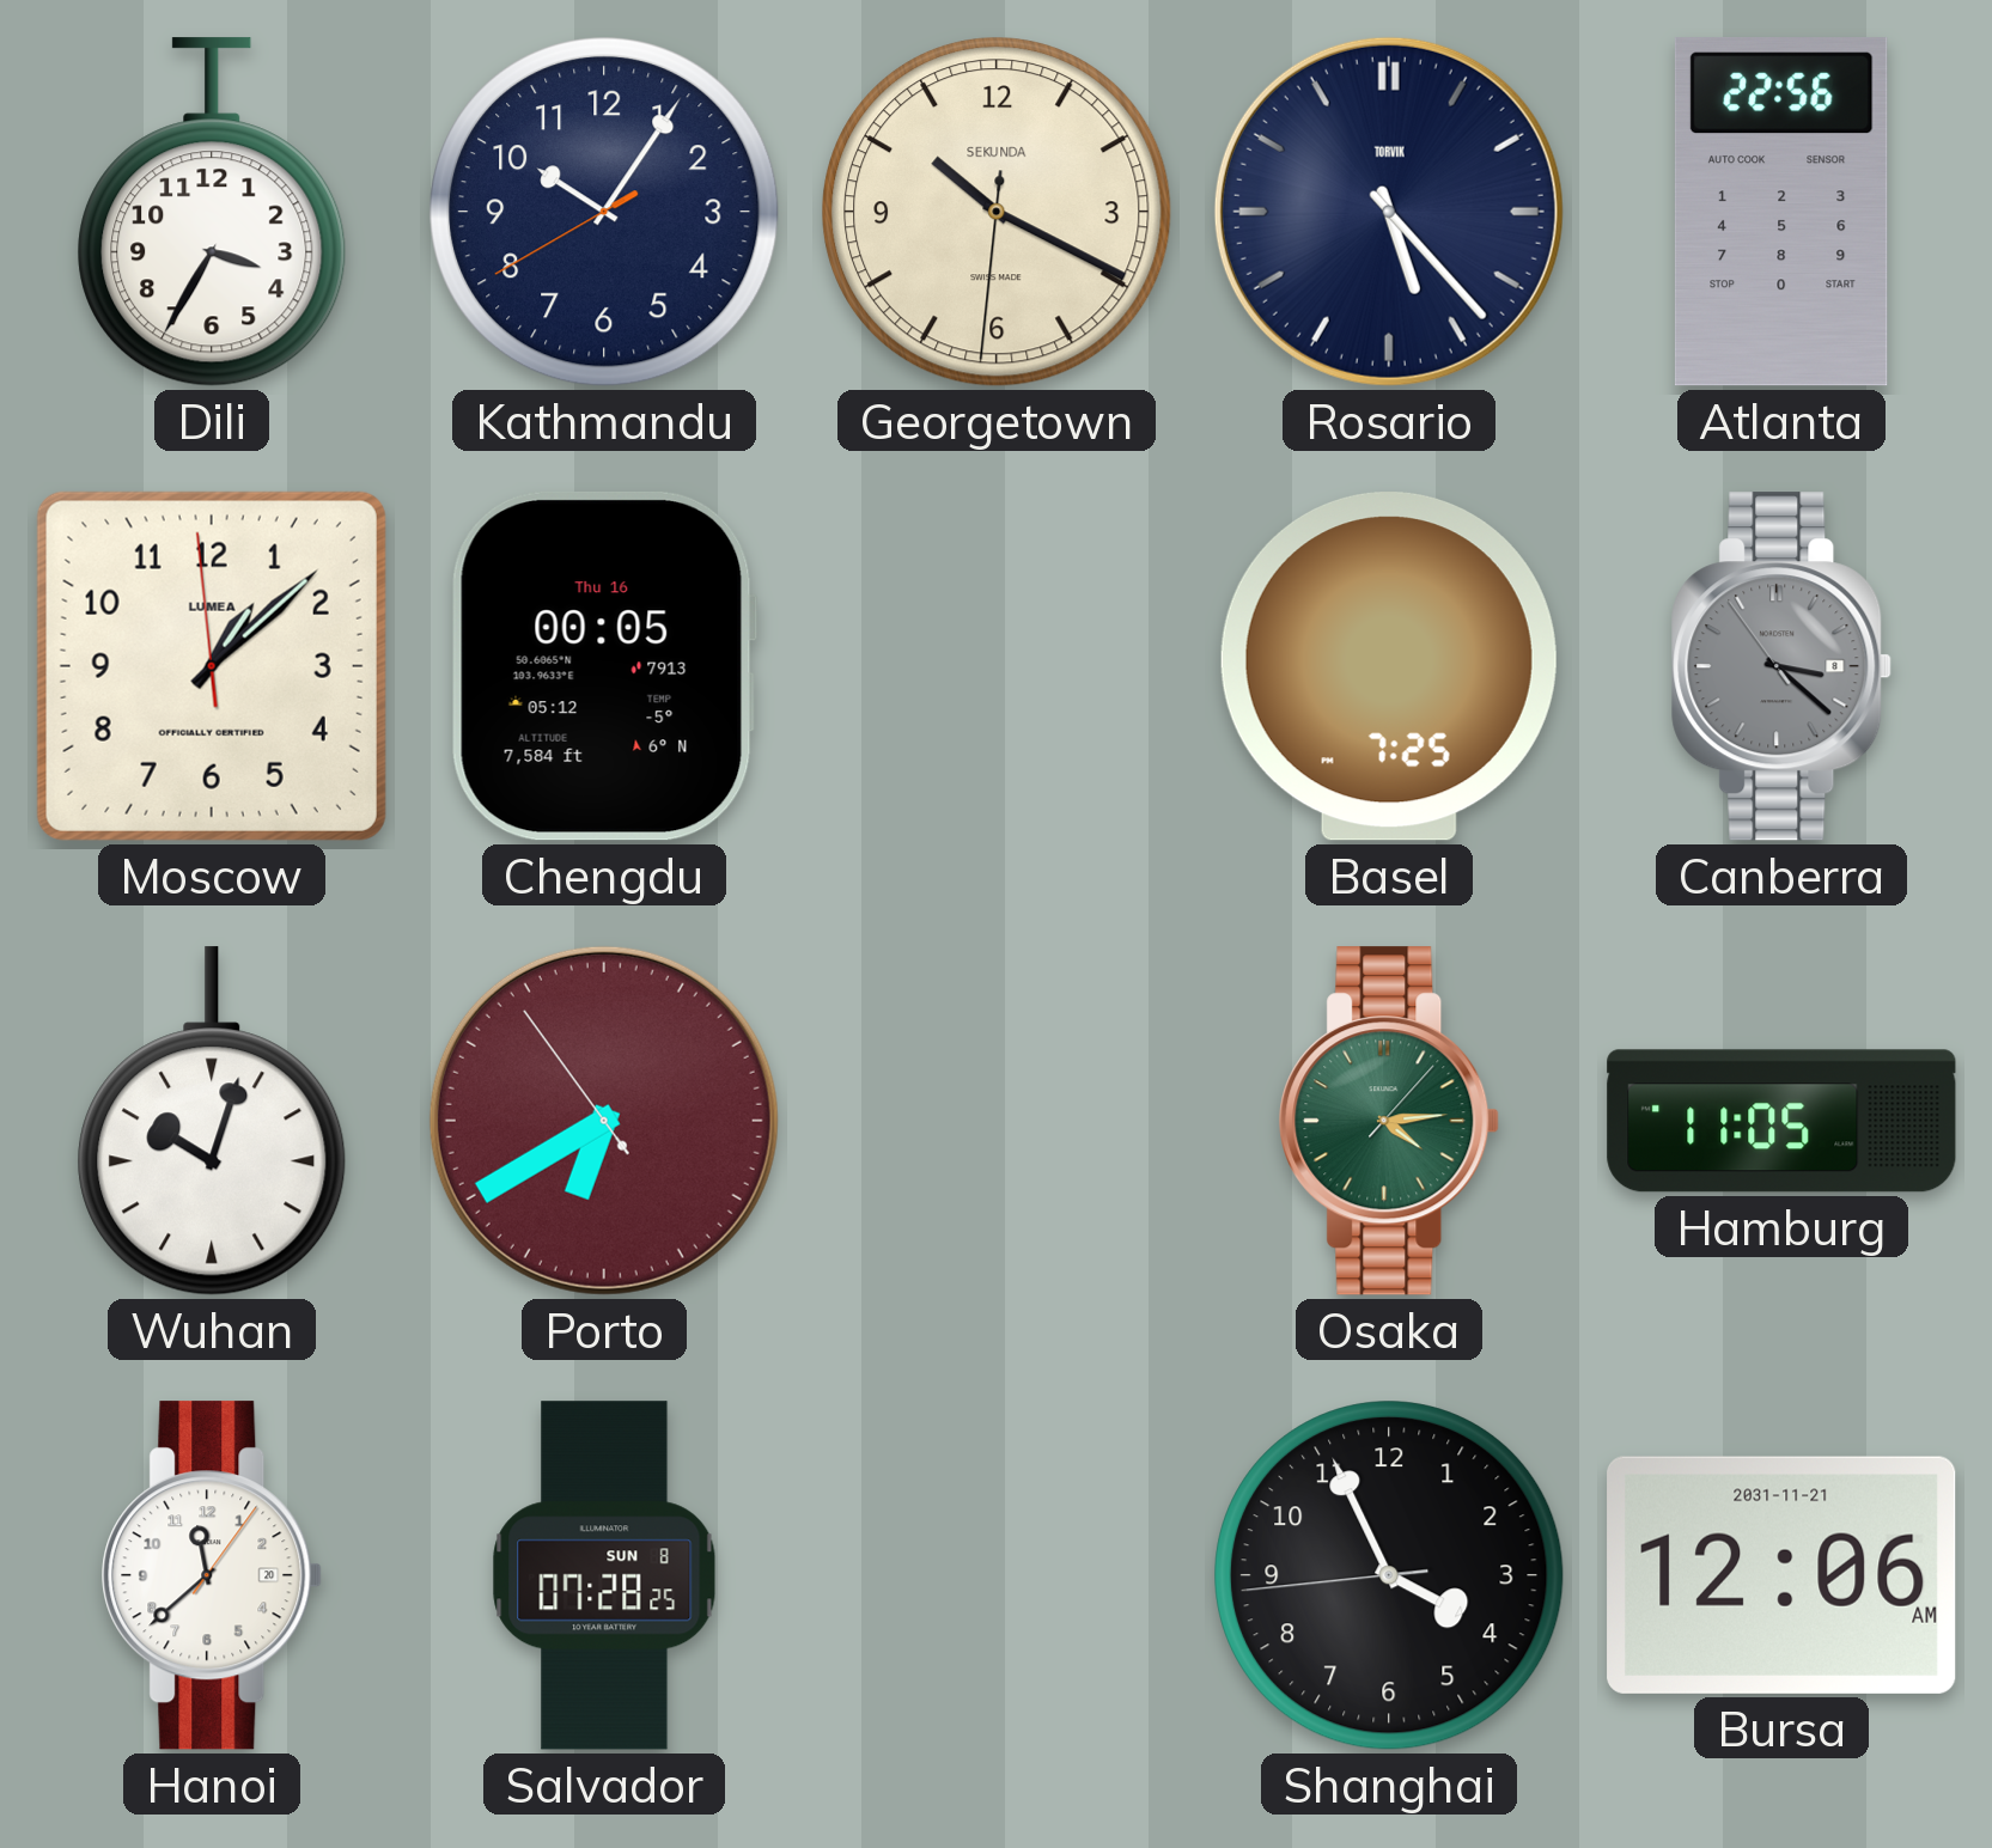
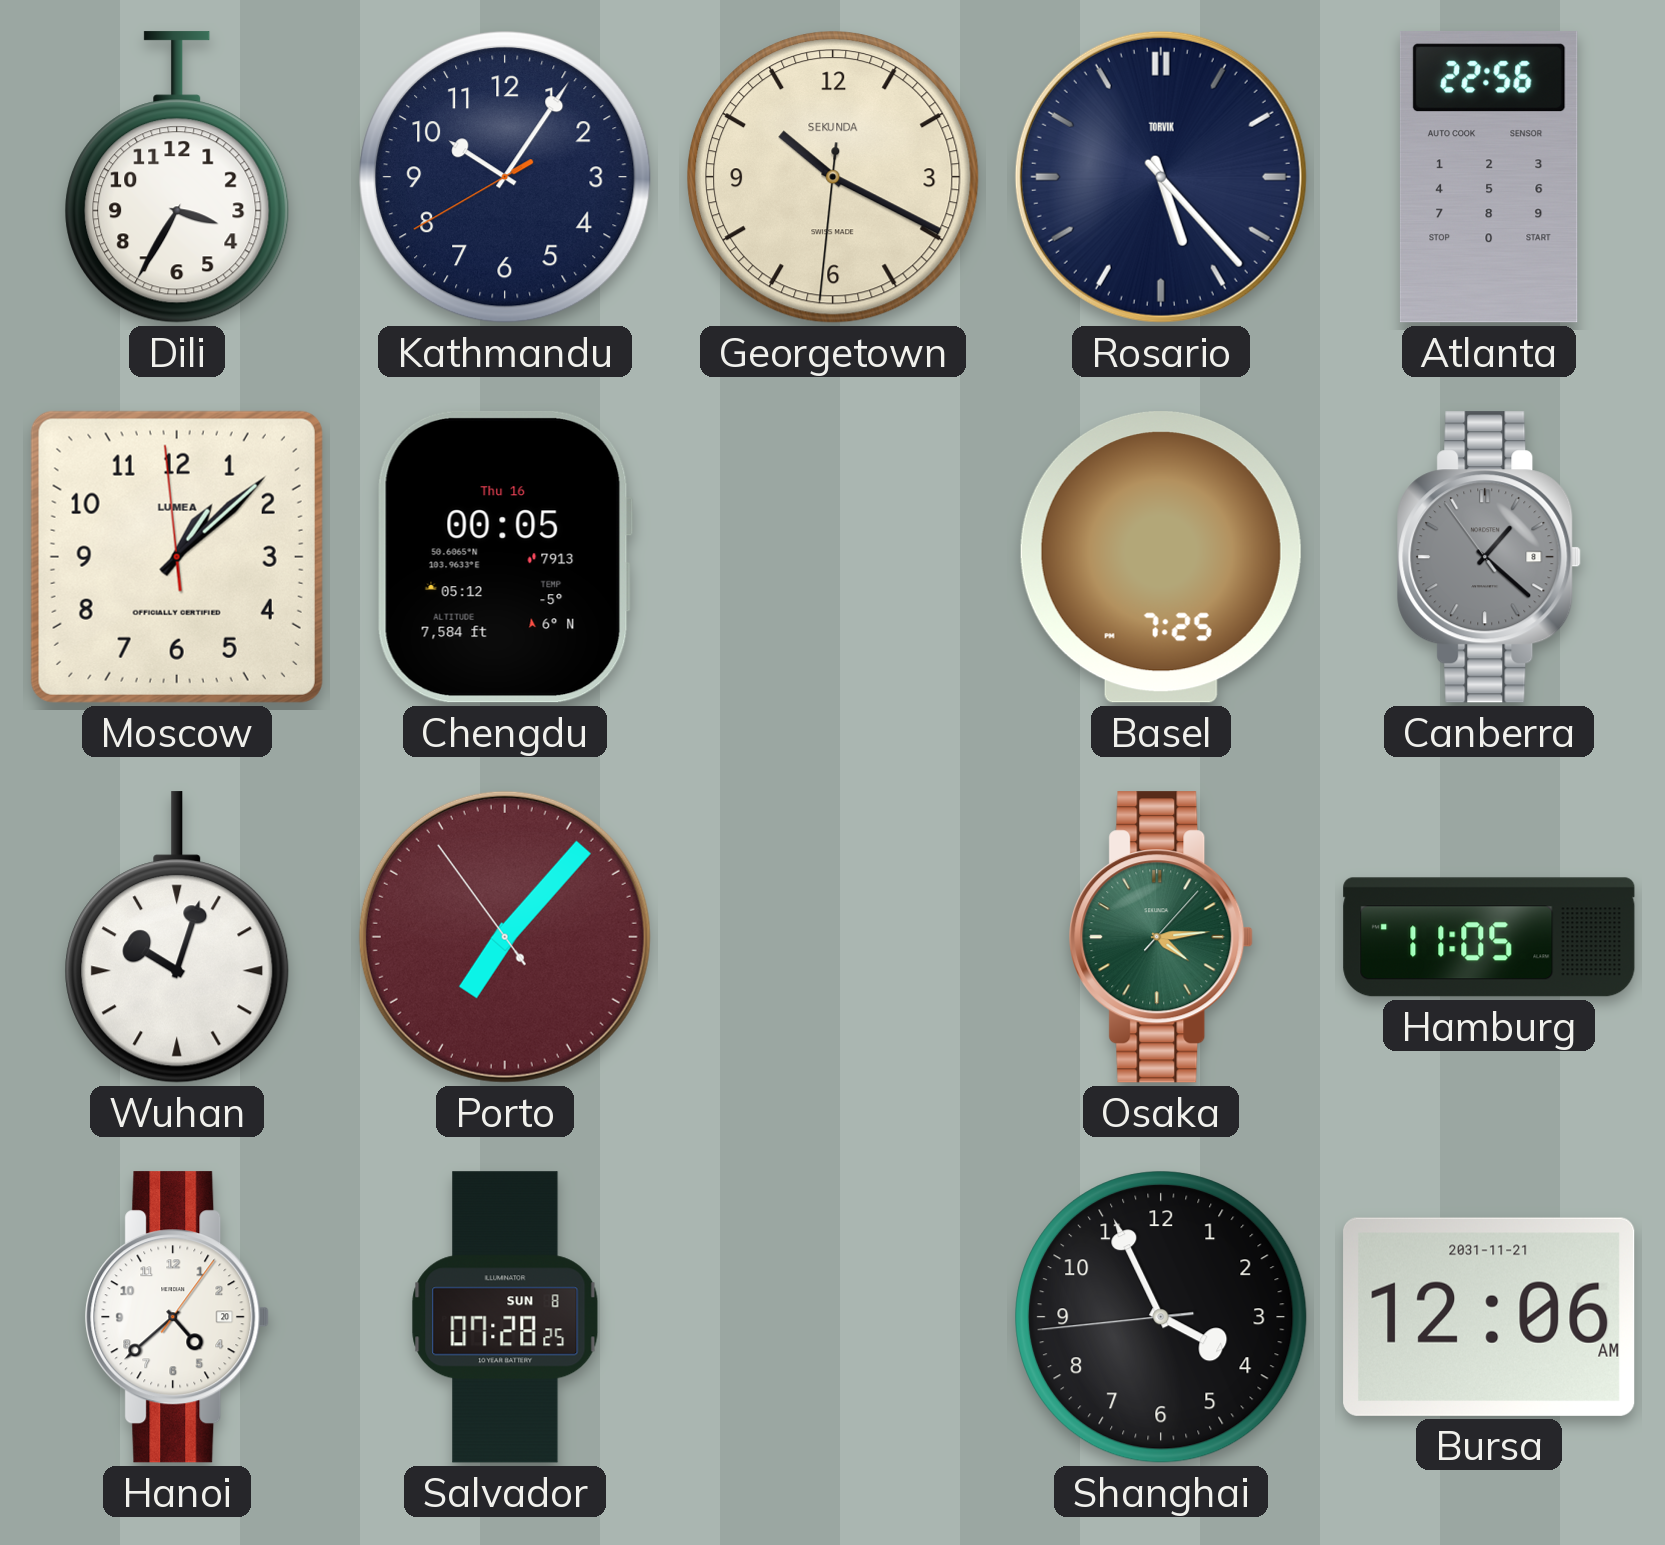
Canberra: 3:21 -> 1:21
Porto: 6:39 -> 7:06
Hanoi: 11:38 -> 4:38
